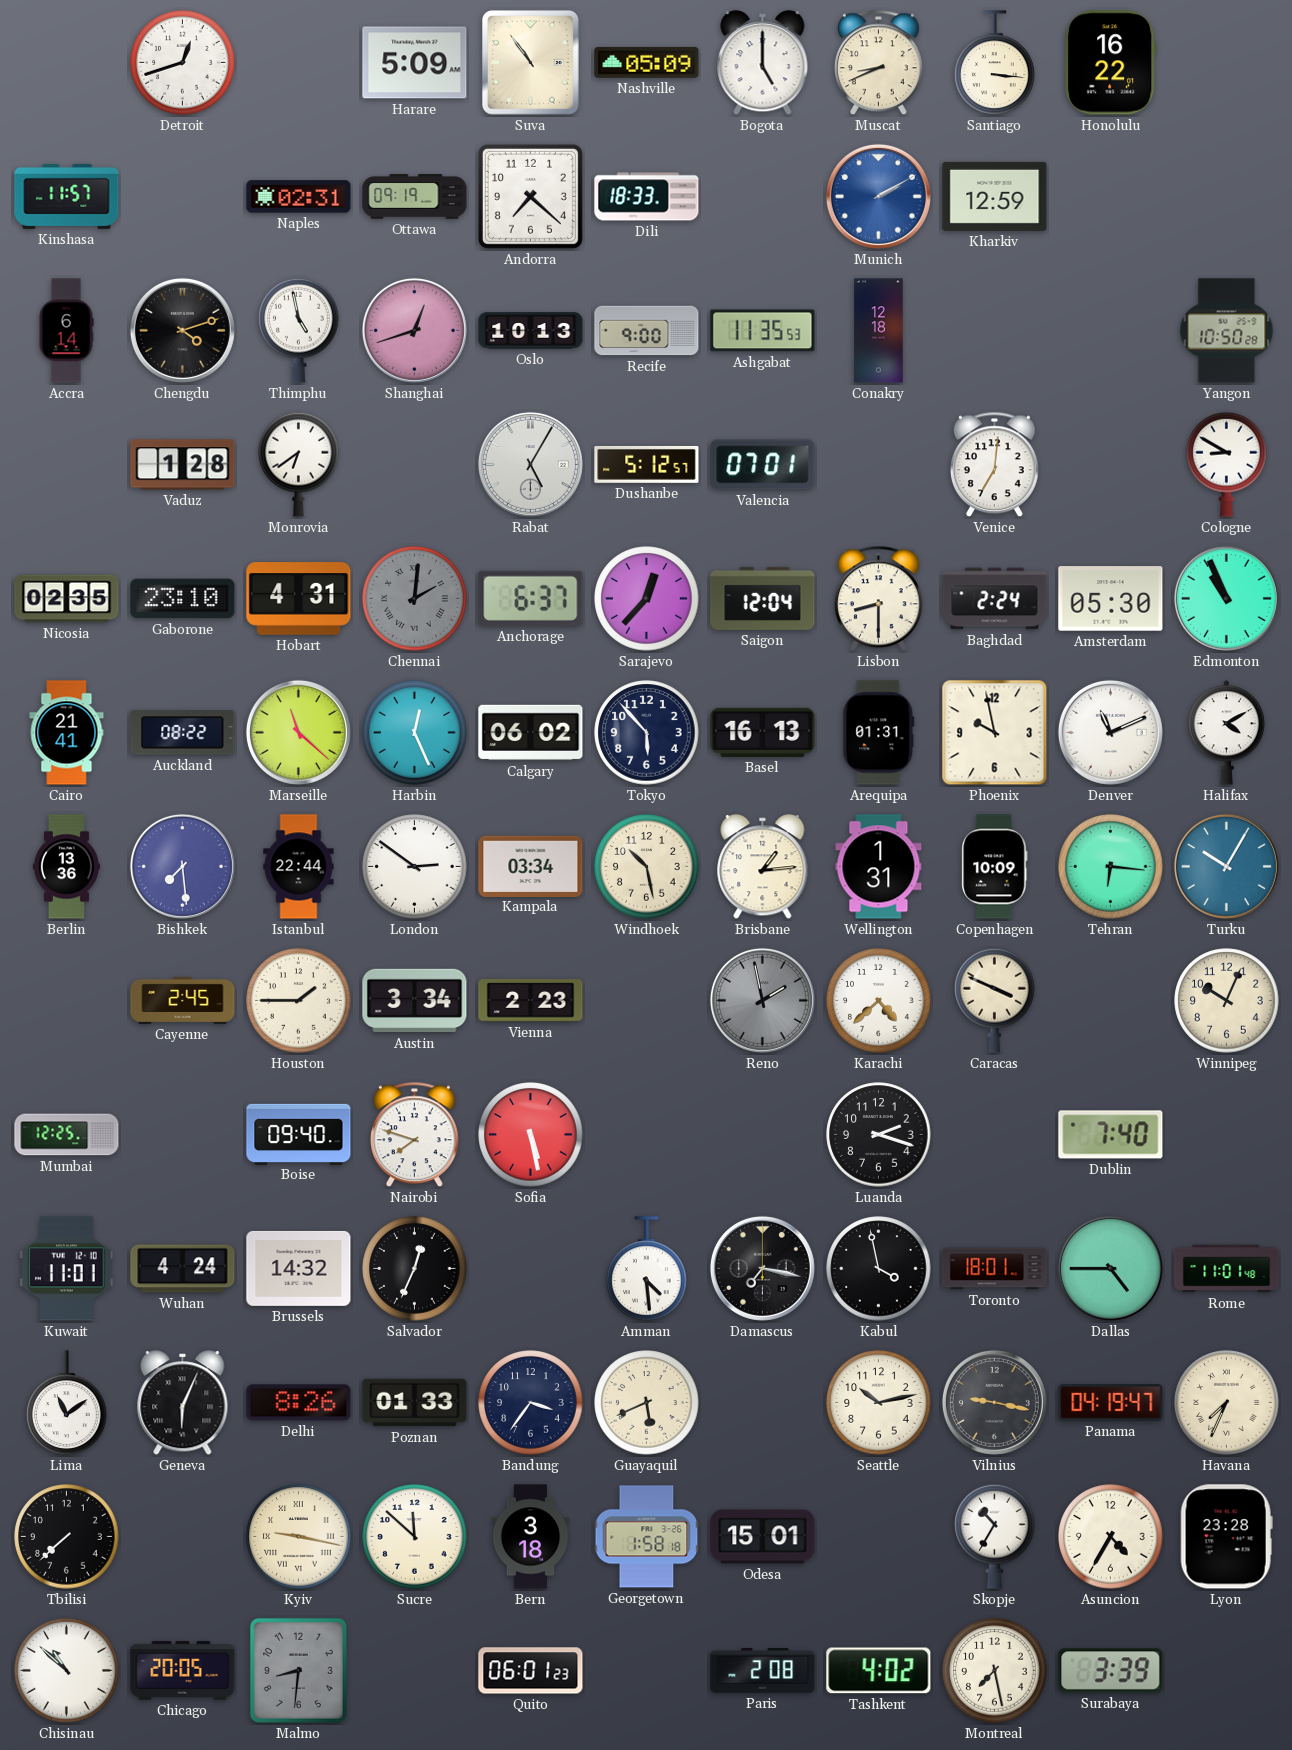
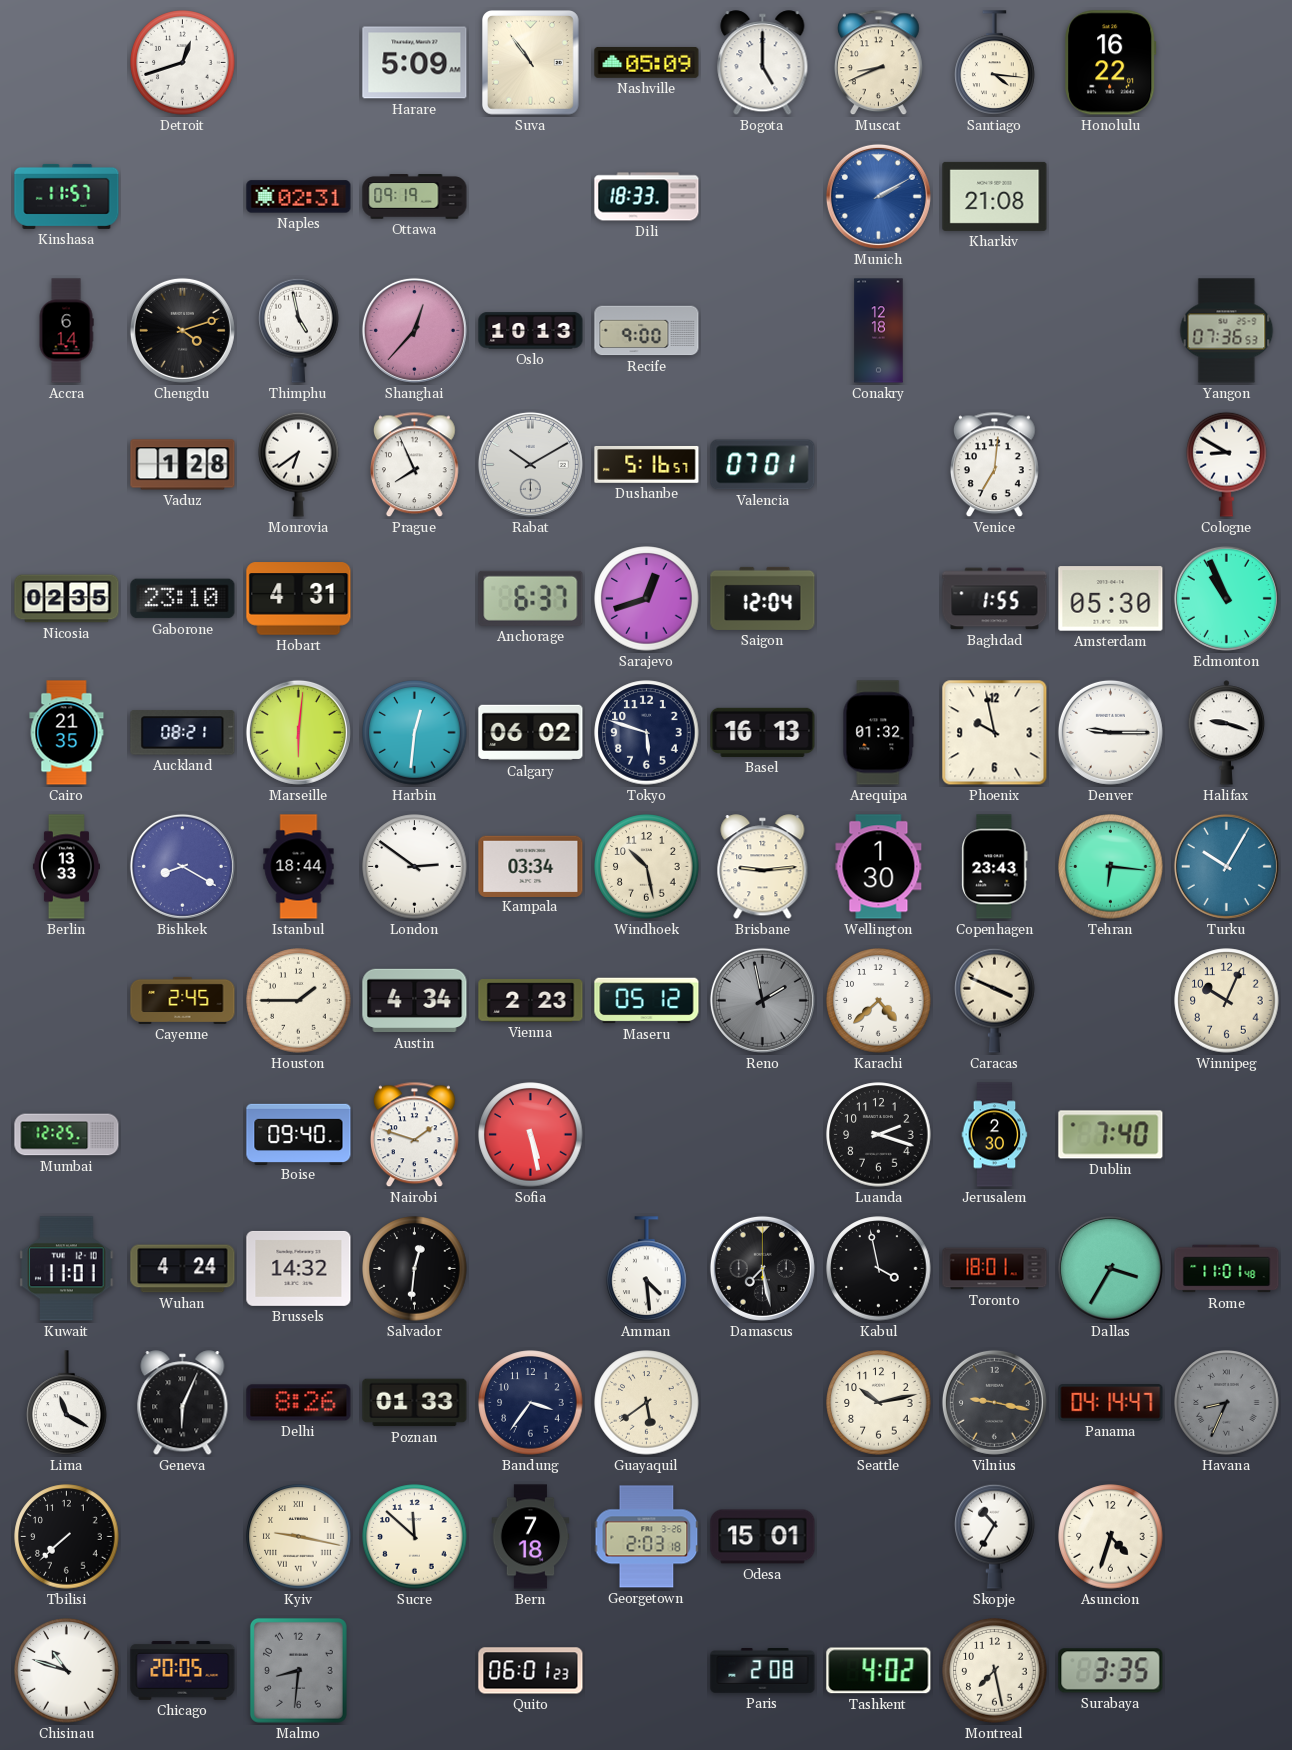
Santiago: 3:16 -> 4:16
Andorra: 7:22 -> none
Kharkiv: 12:59 -> 21:08
Shanghai: 12:42 -> 12:37
Ashgabat: 11:35 -> none
Yangon: 10:50 -> 07:36
Prague: none -> 7:56
Rabat: 5:05 -> 10:10
Dushanbe: 5:12 -> 5:16
Chennai: 2:01 -> none
Sarajevo: 12:37 -> 12:42
Lisbon: 8:30 -> none
Baghdad: 2:24 -> 1:55
Cairo: 21:41 -> 21:35
Auckland: 08:22 -> 08:21
Marseille: 11:22 -> 6:01
Harbin: 12:26 -> 12:31
Tokyo: 5:53 -> 5:48
Arequipa: 01:31 -> 01:32
Denver: 11:11 -> 9:15
Halifax: 4:10 -> 9:18
Berlin: 13:36 -> 13:33
Bishkek: 7:29 -> 8:20
Istanbul: 22:44 -> 18:44
Brisbane: 1:14 -> 9:14
Wellington: 1:31 -> 1:30
Copenhagen: 10:09 -> 23:43
Austin: 3:34 -> 4:34
Maseru: none -> 05:12
Nairobi: 7:48 -> 1:48
Jerusalem: none -> 2:30
Salvador: 12:34 -> 12:31
Damascus: 7:17 -> 7:28
Dallas: 4:45 -> 3:35
Lima: 11:09 -> 11:20
Guayaquil: 5:41 -> 5:39
Panama: 04:19 -> 04:14
Havana: 7:34 -> 8:34
Havana dial: cream -> grey
Bern: 3:18 -> 7:18
Georgetown: 1:58 -> 2:03
Asuncion: 4:35 -> 4:33
Lyon: 23:28 -> none
Chisinau: 10:52 -> 10:48
Surabaya: 3:39 -> 3:35
